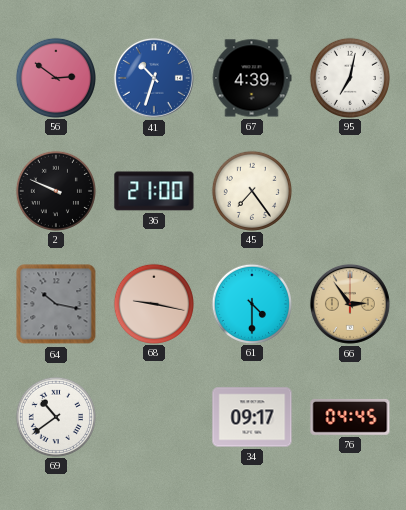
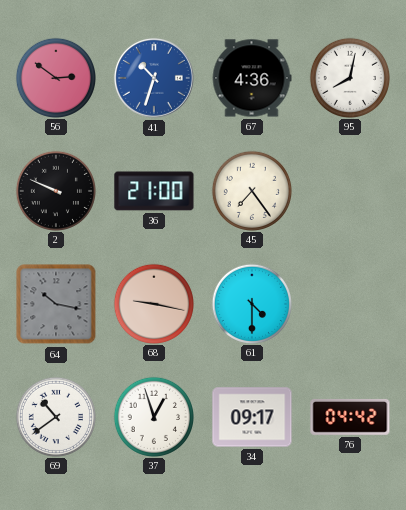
67: 4:39 -> 4:36
95: 7:02 -> 8:02
66: 2:54 -> none
37: none -> 12:57
76: 04:45 -> 04:42
